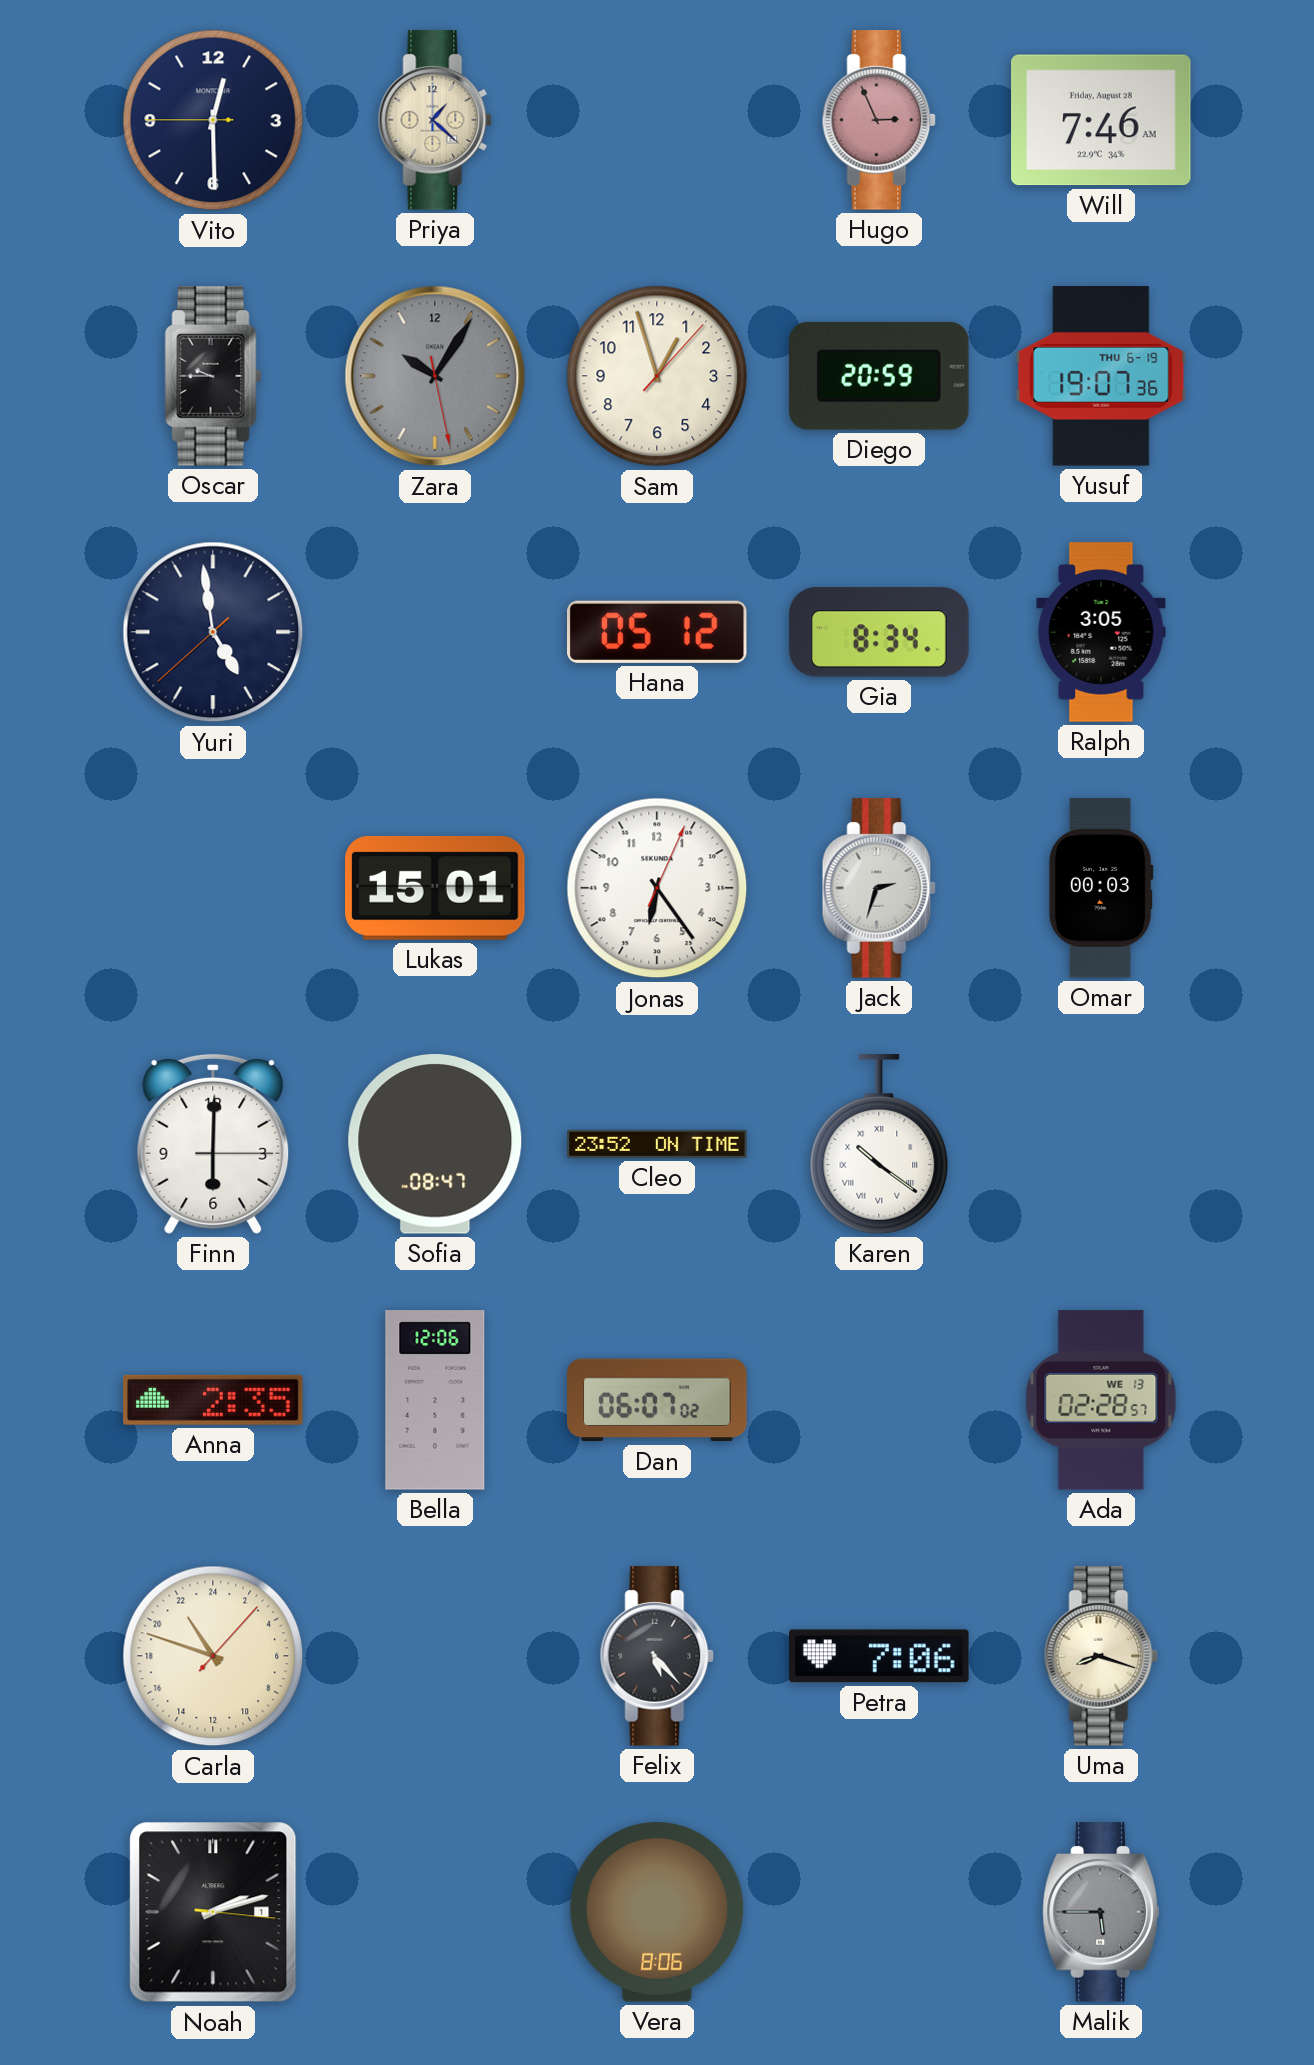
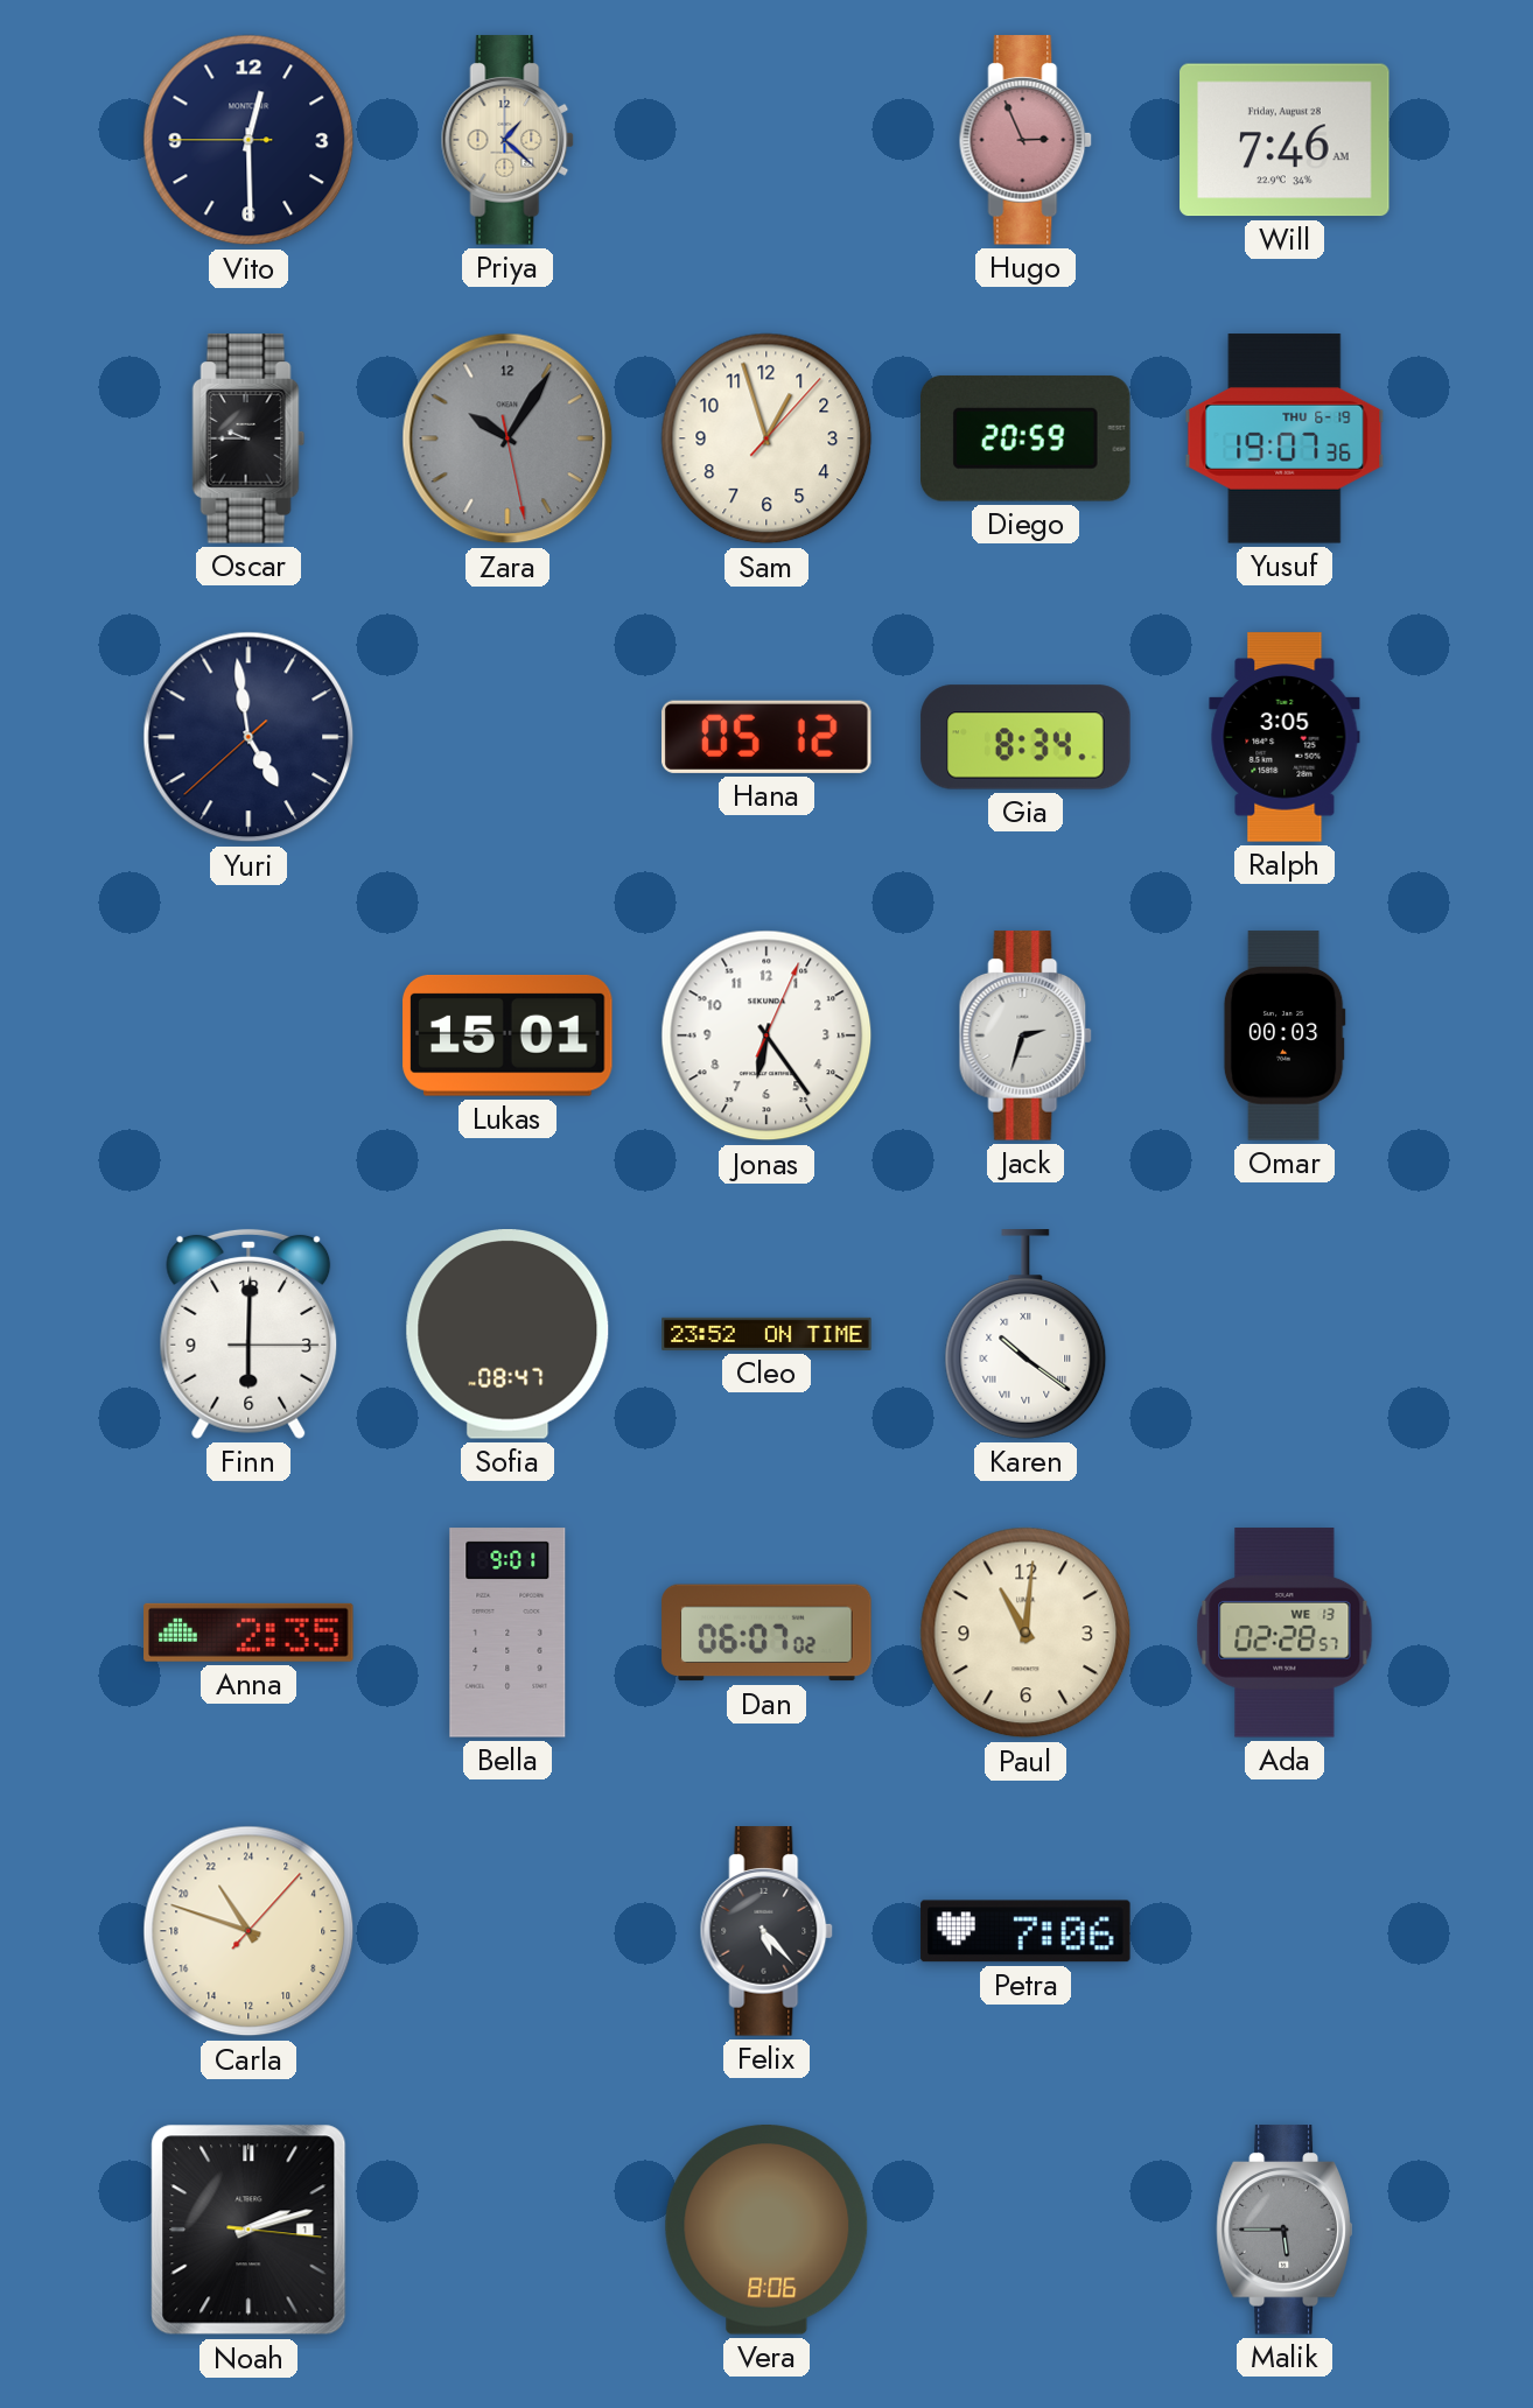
Bella: 12:06 -> 9:01
Paul: none -> 11:01
Uma: 8:18 -> none
